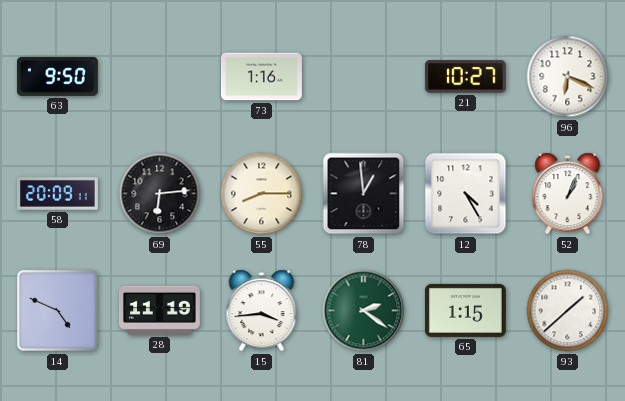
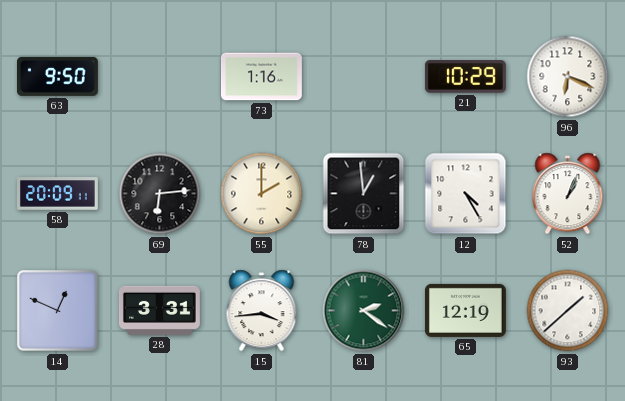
21: 10:27 -> 10:29
55: 8:15 -> 2:00
14: 4:49 -> 12:49
28: 11:19 -> 3:31
65: 1:15 -> 12:19
